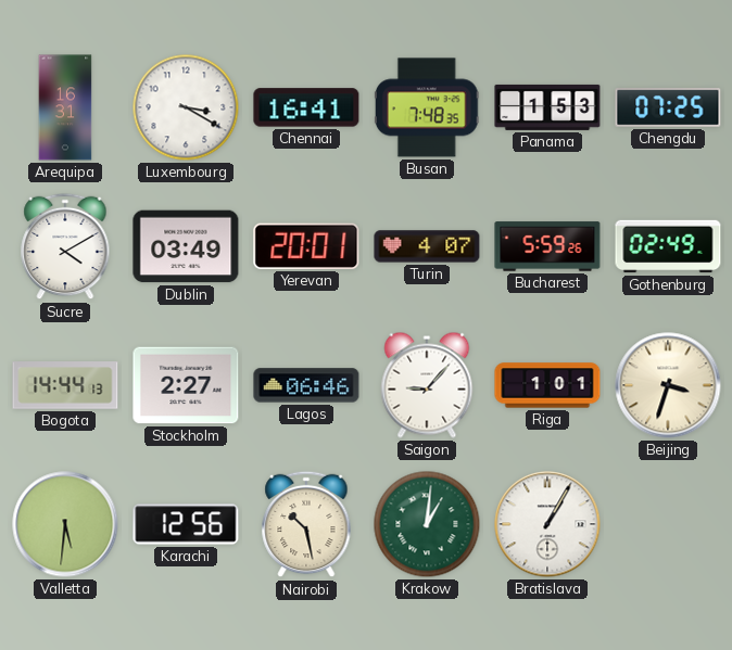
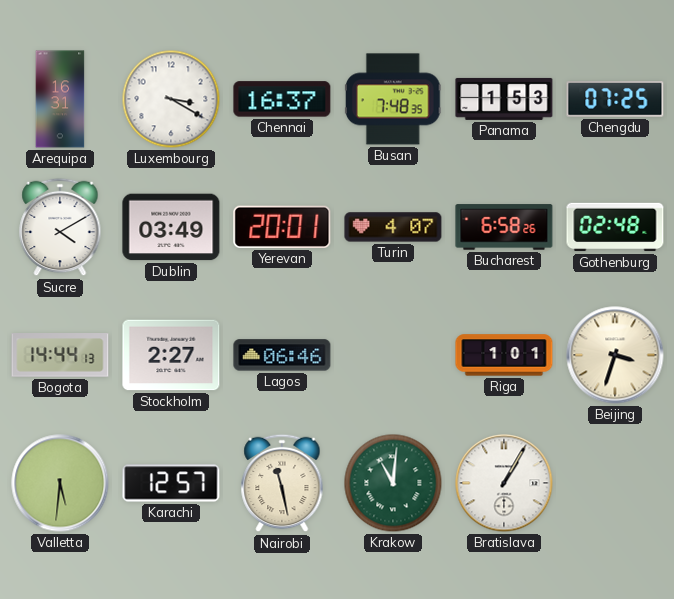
Chennai: 16:41 -> 16:37
Bucharest: 5:59 -> 6:58
Gothenburg: 02:49 -> 02:48
Saigon: 9:07 -> none
Karachi: 12:56 -> 12:57
Nairobi: 10:28 -> 11:28
Krakow: 1:01 -> 11:01
